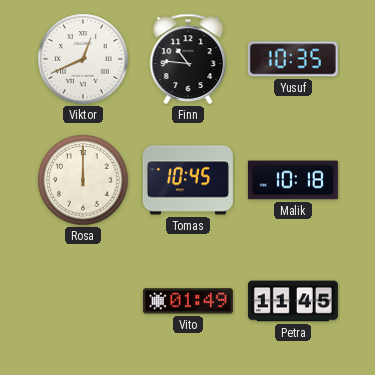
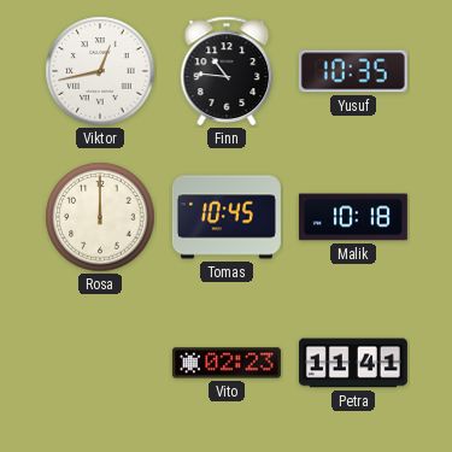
Viktor: 12:41 -> 12:43
Vito: 01:49 -> 02:23
Petra: 11:45 -> 11:41
